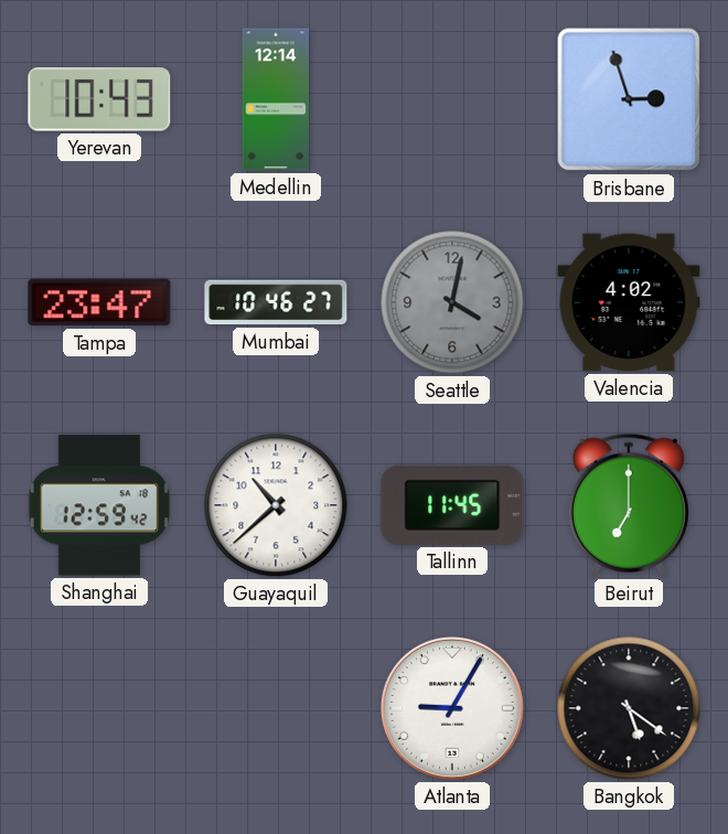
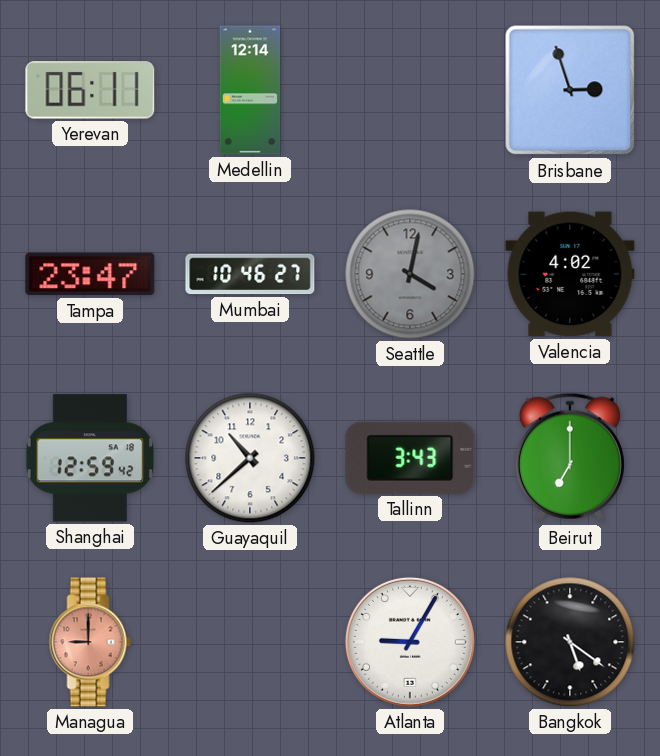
Yerevan: 10:43 -> 06:11
Tallinn: 11:45 -> 3:43
Managua: none -> 9:00
